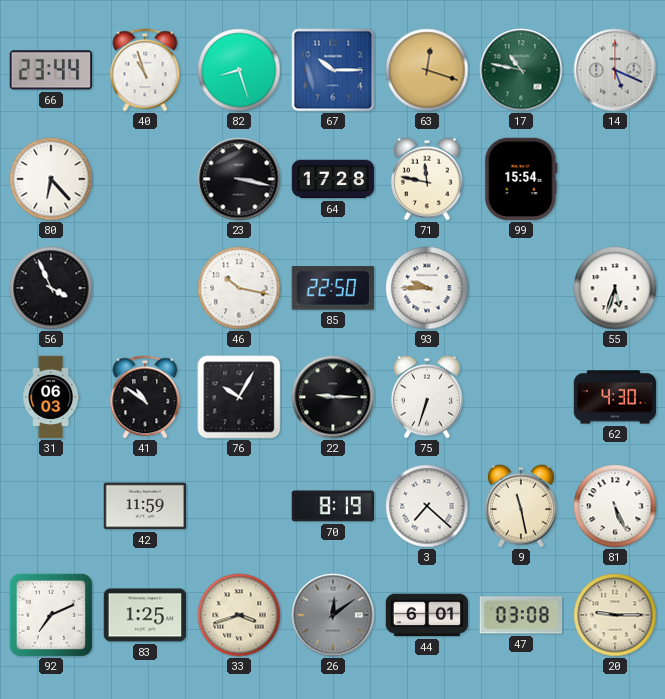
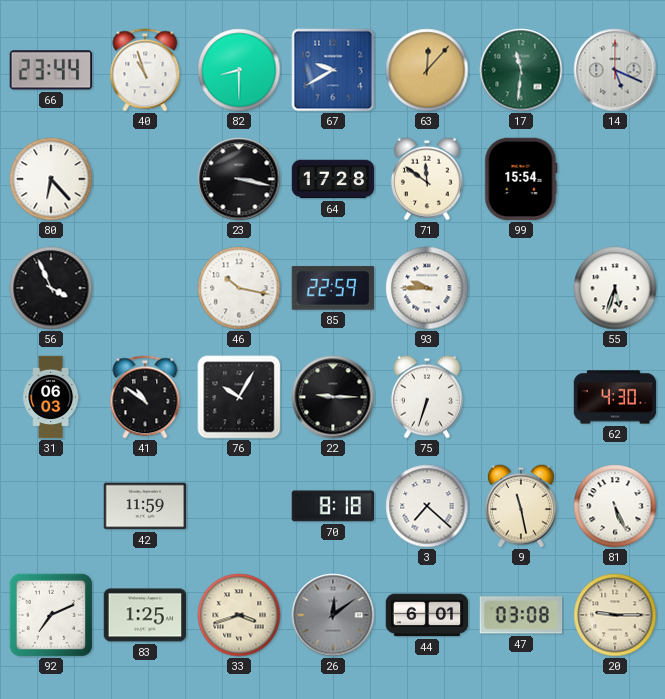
82: 8:27 -> 8:30
67: 10:15 -> 9:40
63: 12:18 -> 12:07
17: 10:47 -> 11:31
71: 11:47 -> 11:51
85: 22:50 -> 22:59
70: 8:19 -> 8:18
